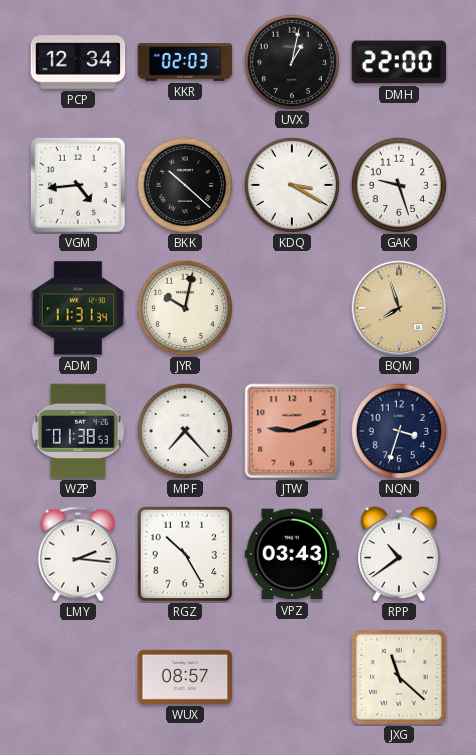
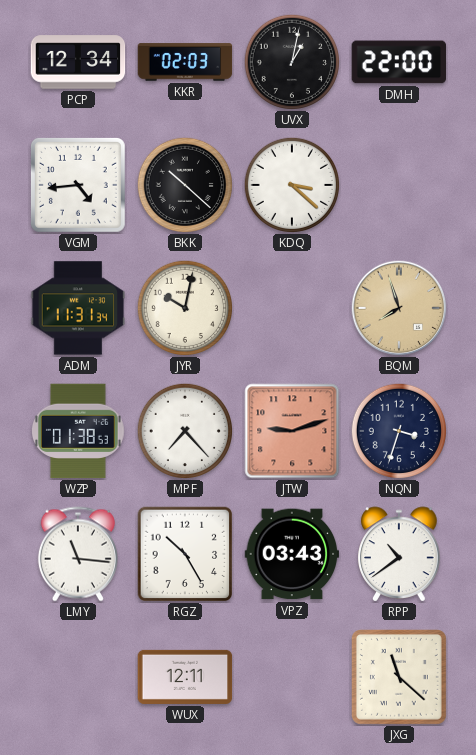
KDQ: 3:20 -> 3:22
GAK: 9:27 -> none
LMY: 2:16 -> 11:16
WUX: 08:57 -> 12:11
